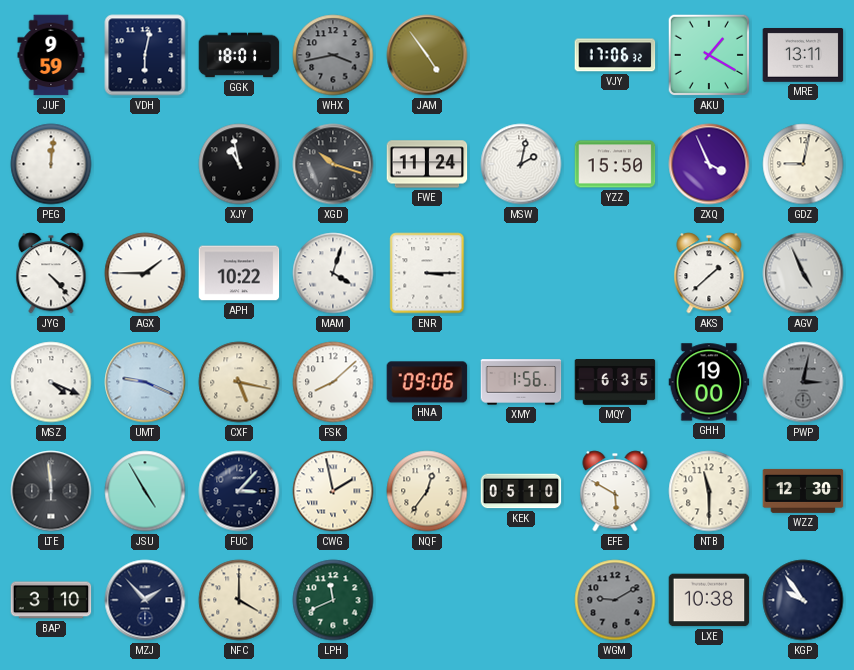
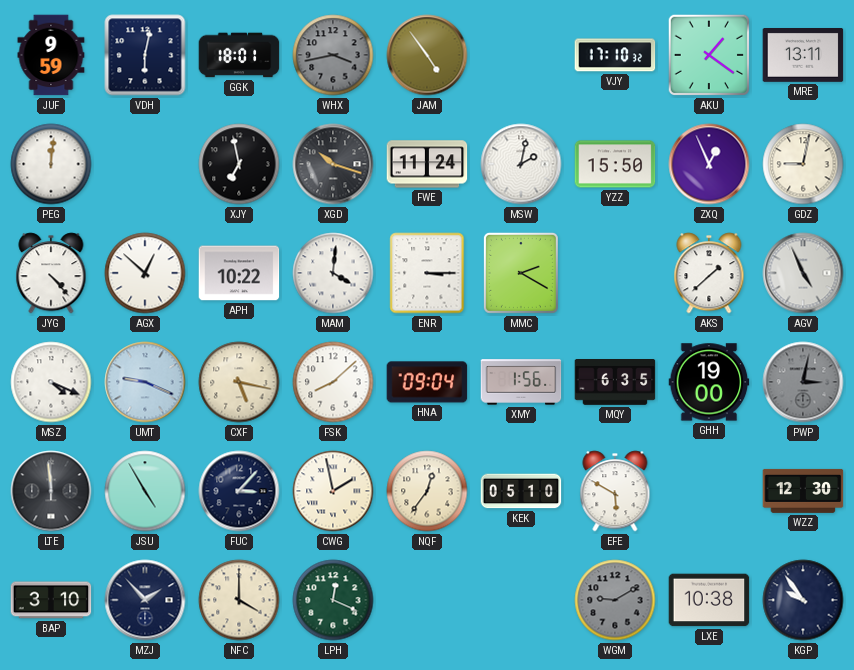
VJY: 17:06 -> 17:10
AKU: 1:20 -> 1:21
XJY: 10:58 -> 6:58
ZXQ: 3:56 -> 12:56
AGX: 1:45 -> 12:52
MAM: 4:03 -> 4:01
MMC: none -> 2:20
HNA: 09:06 -> 09:04
NTB: 11:30 -> none
LPH: 11:41 -> 12:19
